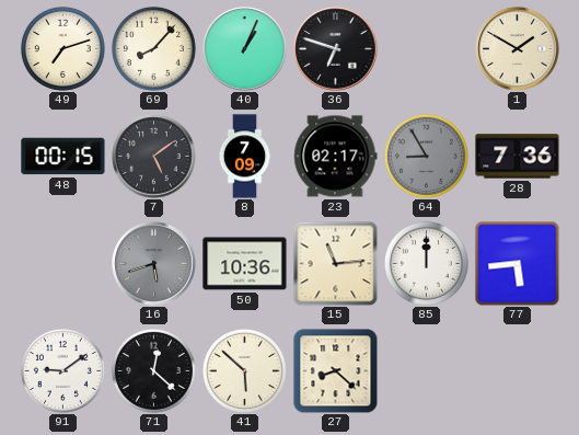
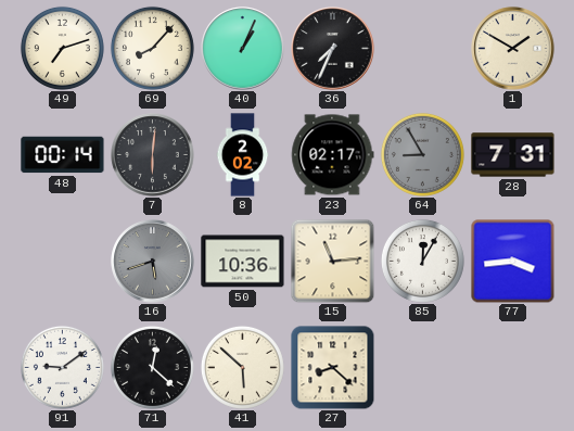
36: 6:48 -> 7:34
48: 00:15 -> 00:14
7: 5:09 -> 6:01
8: 7:09 -> 2:02
28: 7:36 -> 7:31
85: 12:00 -> 12:05
77: 5:44 -> 3:44
